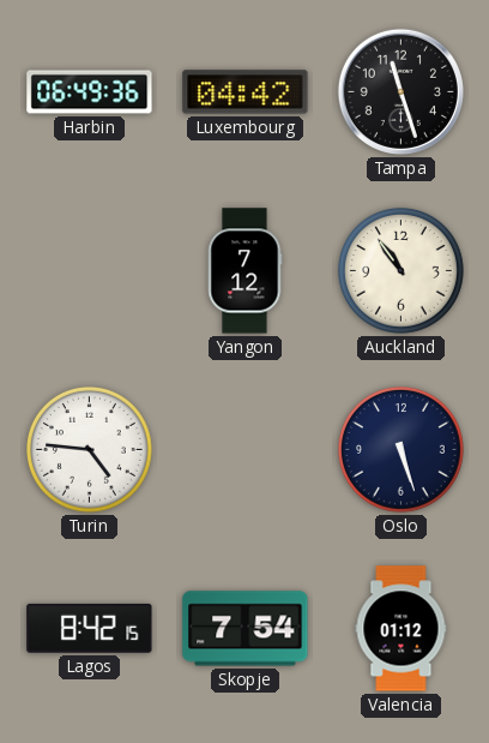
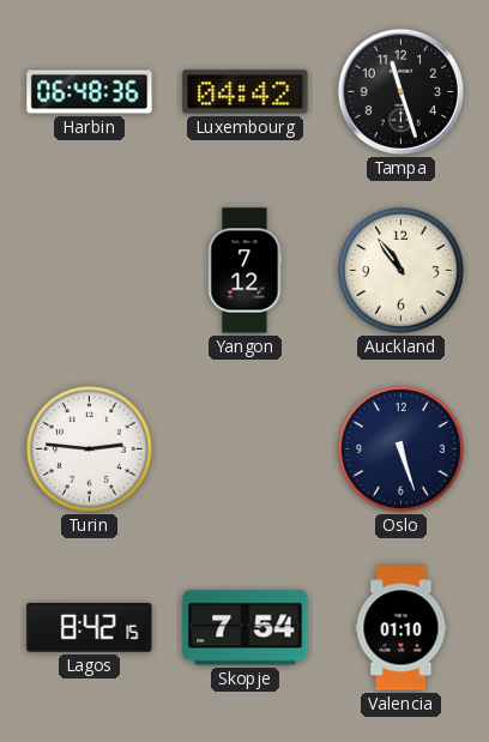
Harbin: 06:49 -> 06:48
Turin: 4:46 -> 2:46
Valencia: 01:12 -> 01:10
